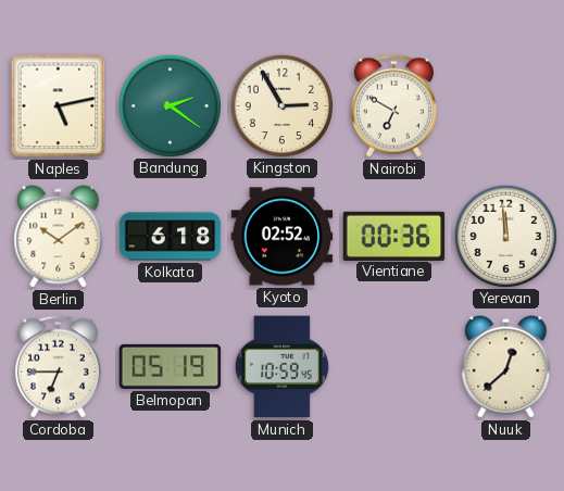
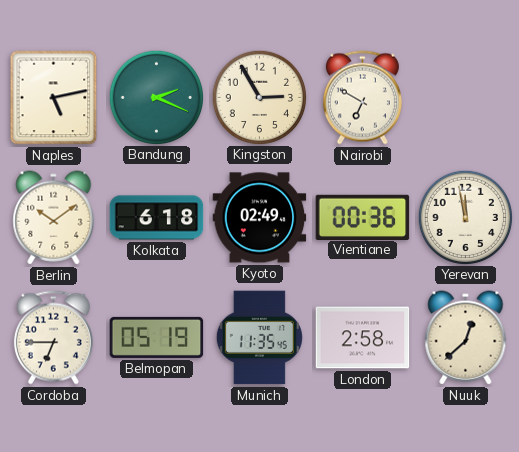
Bandung: 2:21 -> 2:19
Kyoto: 02:52 -> 02:49
Yerevan: 11:59 -> 11:58
Munich: 10:59 -> 11:35
London: none -> 2:58
